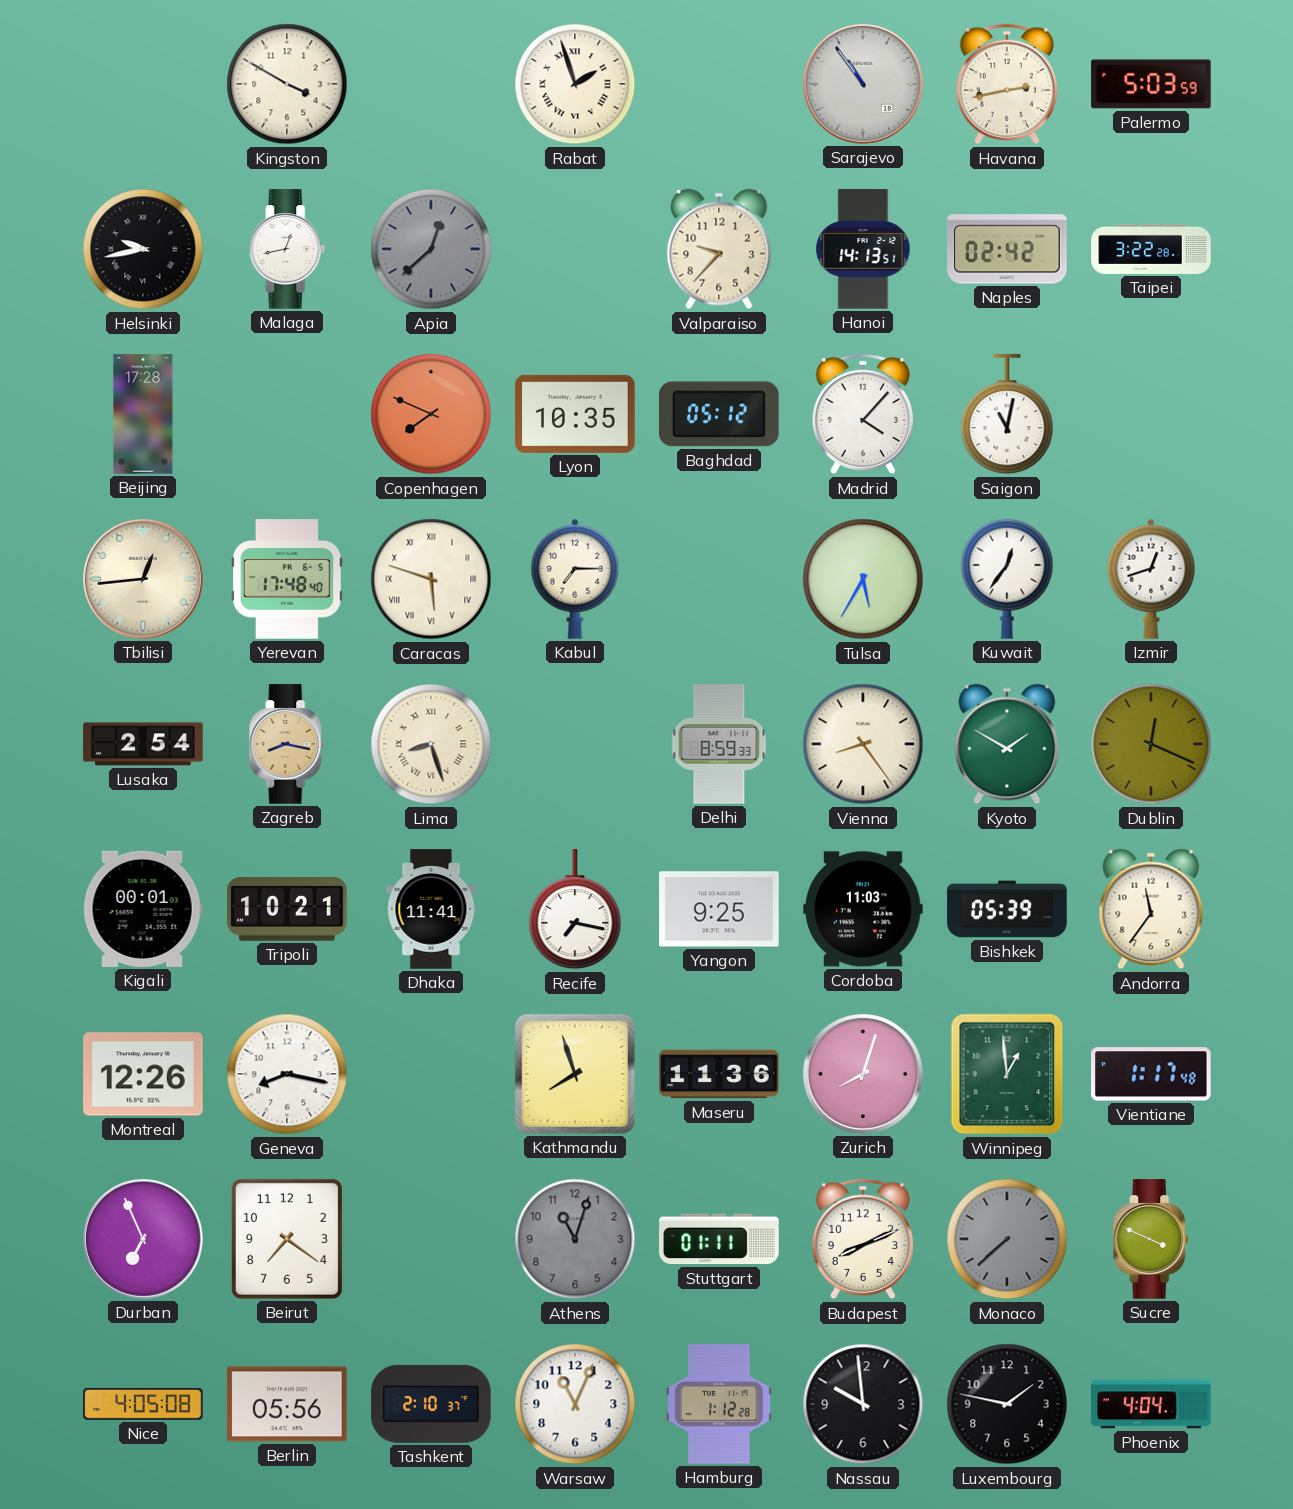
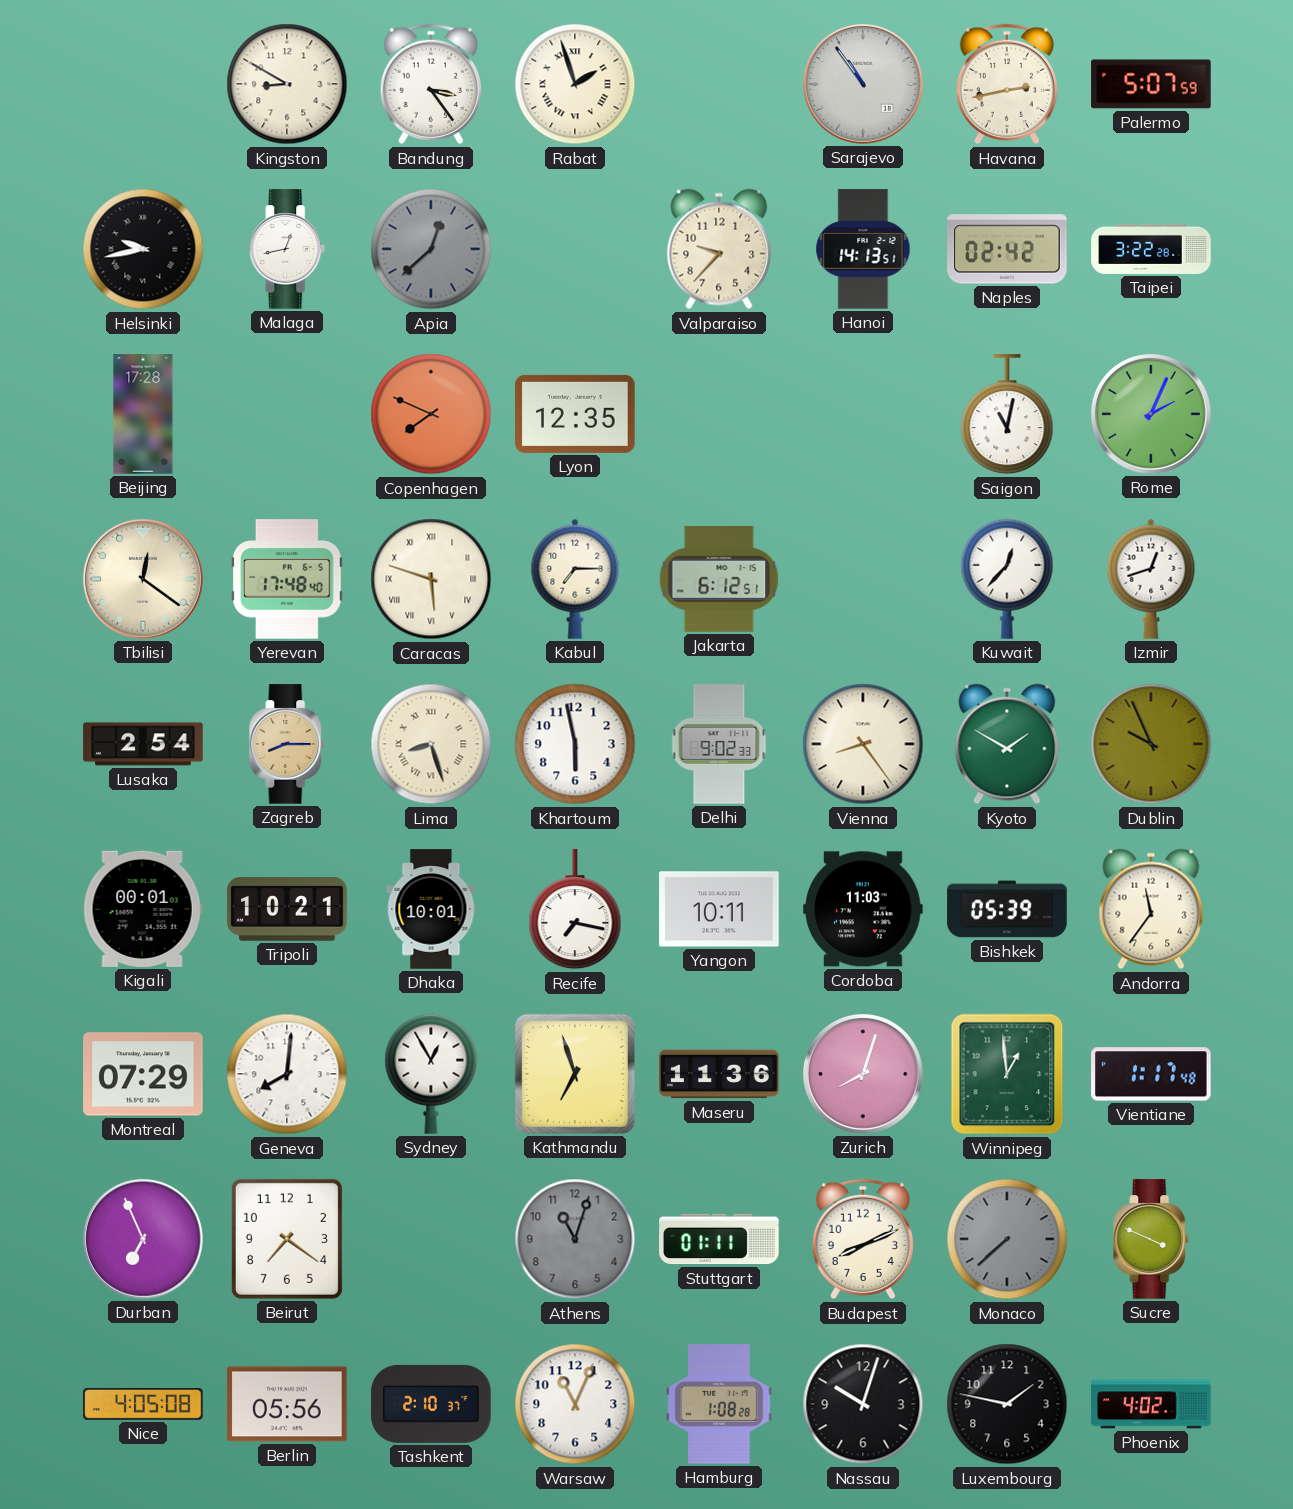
Kingston: 3:50 -> 8:50
Bandung: none -> 3:24
Palermo: 5:03 -> 5:07
Lyon: 10:35 -> 12:35
Baghdad: 05:12 -> none
Madrid: 4:07 -> none
Rome: none -> 2:04
Tbilisi: 12:44 -> 12:21
Jakarta: none -> 6:12
Tulsa: 5:35 -> none
Kuwait: 12:36 -> 12:37
Zagreb: 8:17 -> 8:15
Khartoum: none -> 5:58
Delhi: 8:59 -> 9:02
Dublin: 12:19 -> 9:56
Dhaka: 11:41 -> 10:01
Yangon: 9:25 -> 10:11
Montreal: 12:26 -> 07:29
Geneva: 8:17 -> 8:01
Sydney: none -> 12:55
Kathmandu: 7:57 -> 6:57
Hamburg: 1:12 -> 1:08
Nassau: 9:59 -> 10:03
Phoenix: 4:04 -> 4:02
